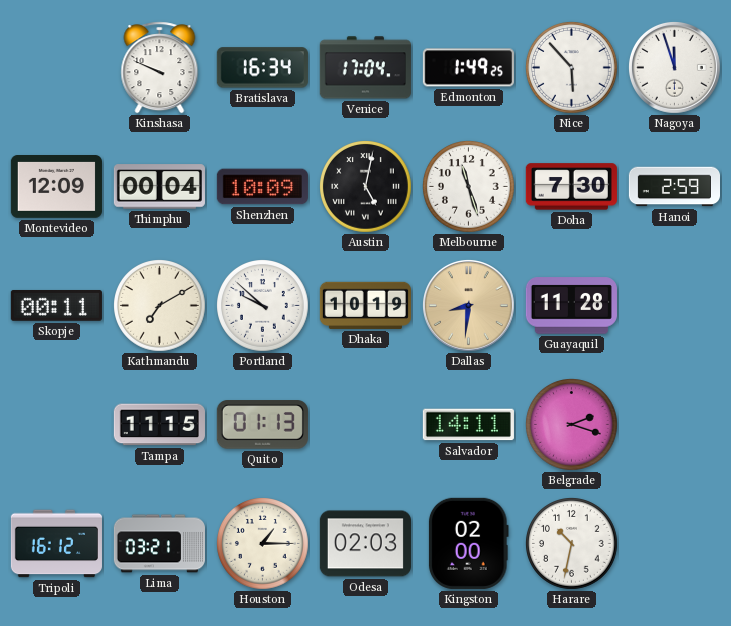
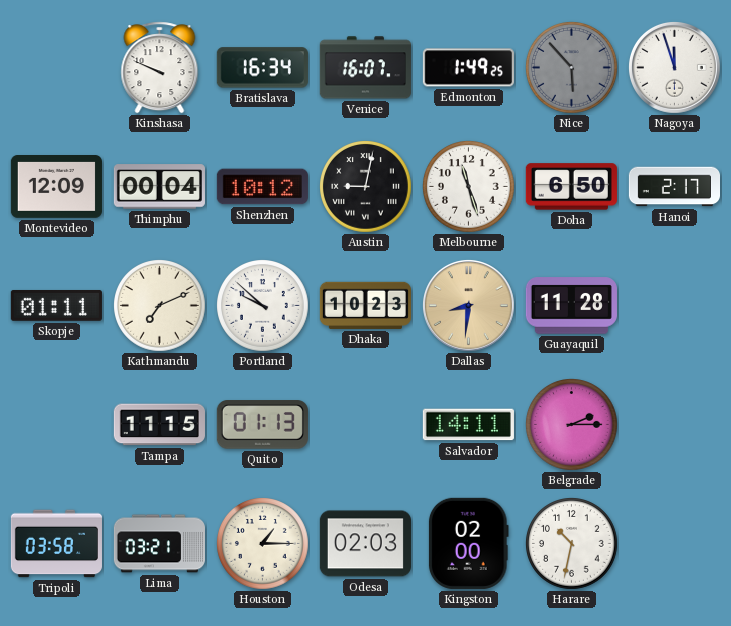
Venice: 17:04 -> 16:07
Nice dial: white -> grey
Shenzhen: 10:09 -> 10:12
Austin: 5:02 -> 9:02
Doha: 7:30 -> 6:50
Hanoi: 2:59 -> 2:17
Skopje: 00:11 -> 01:11
Kathmandu: 7:10 -> 7:11
Dhaka: 10:19 -> 10:23
Belgrade: 2:18 -> 2:15
Tripoli: 16:12 -> 03:58
